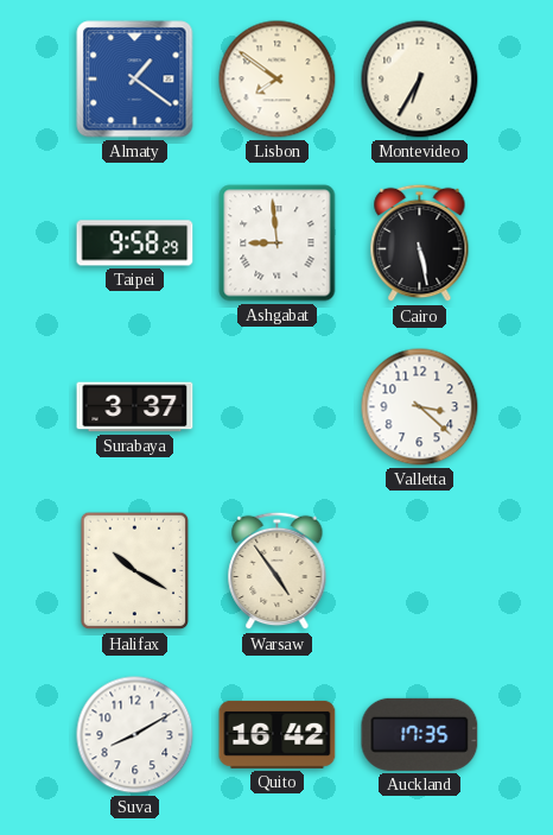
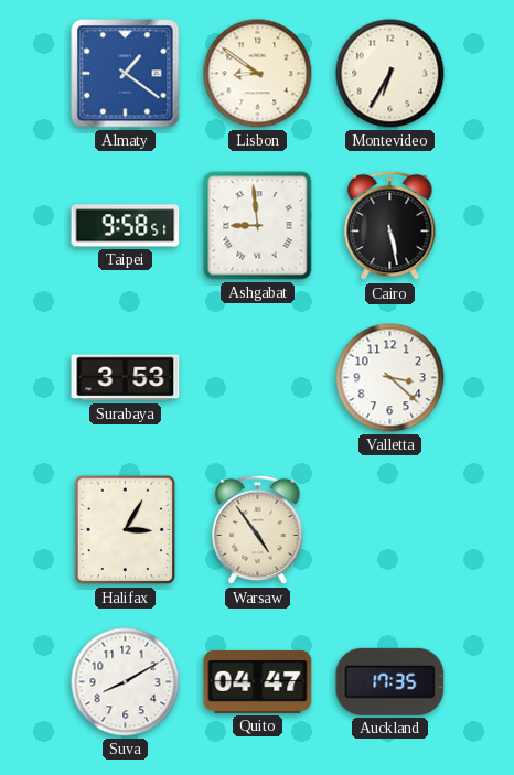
Lisbon: 7:51 -> 8:51
Taipei: 9:58:29 -> 9:58:51
Surabaya: 3:37 -> 3:53
Halifax: 10:20 -> 3:05
Quito: 16:42 -> 04:47
